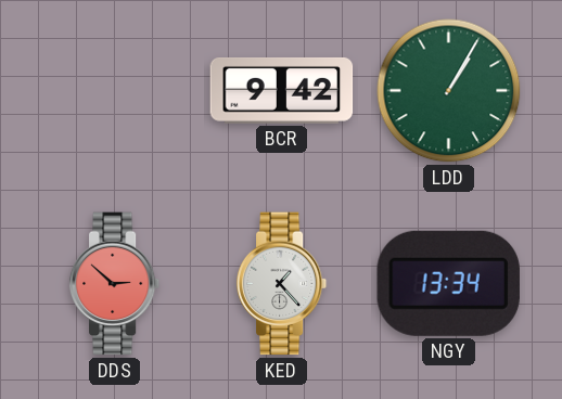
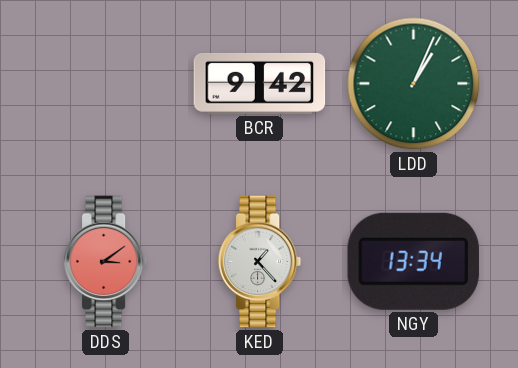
LDD: 1:05 -> 1:04
DDS: 2:52 -> 3:09
